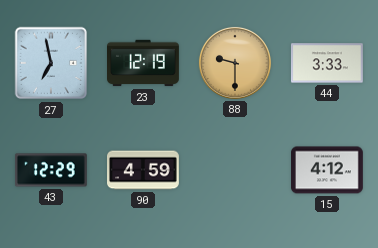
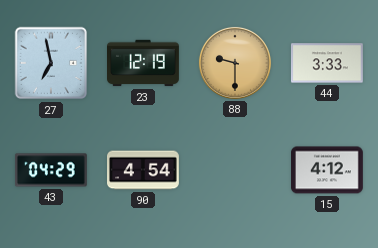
43: 12:29 -> 04:29
90: 4:59 -> 4:54
